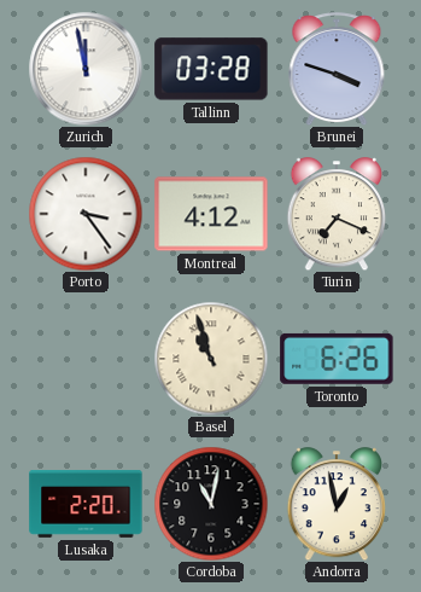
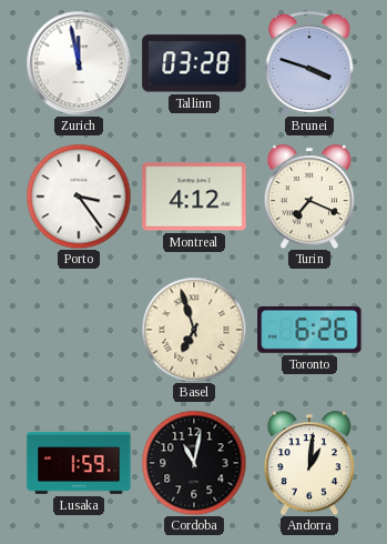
Basel: 10:57 -> 6:57
Lusaka: 2:20 -> 1:59
Andorra: 12:58 -> 1:01
